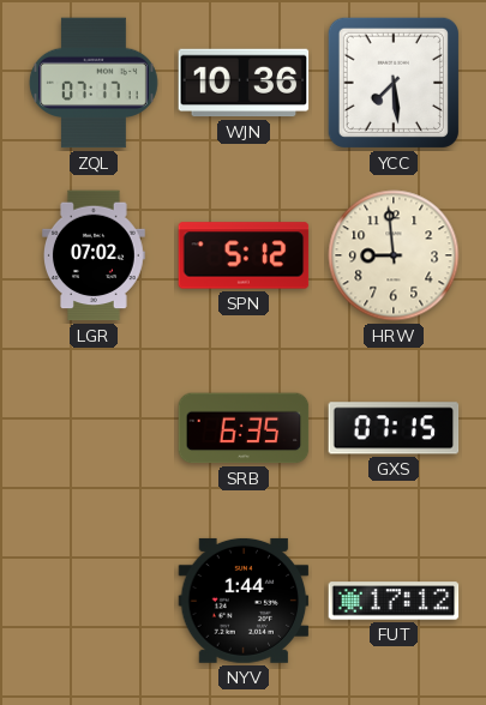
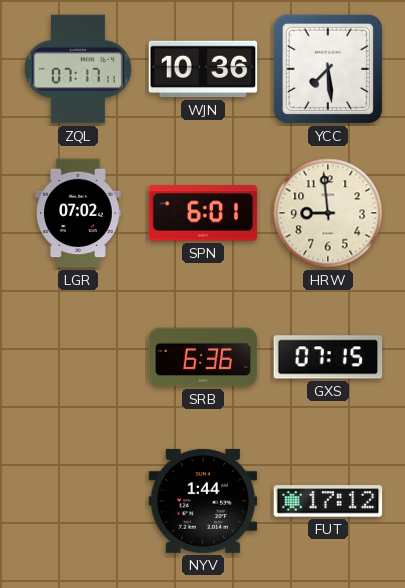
SPN: 5:12 -> 6:01
SRB: 6:35 -> 6:36
